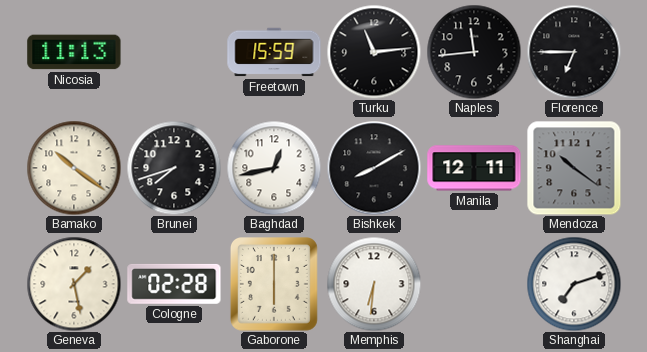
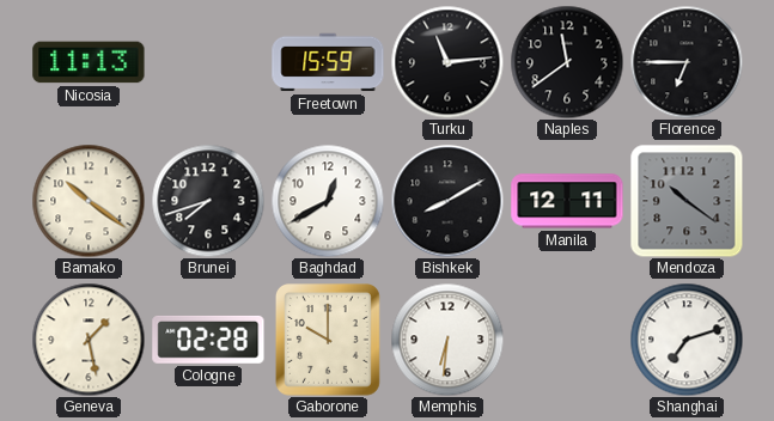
Naples: 11:44 -> 11:39
Baghdad: 12:43 -> 12:40
Gaborone: 6:00 -> 10:00
